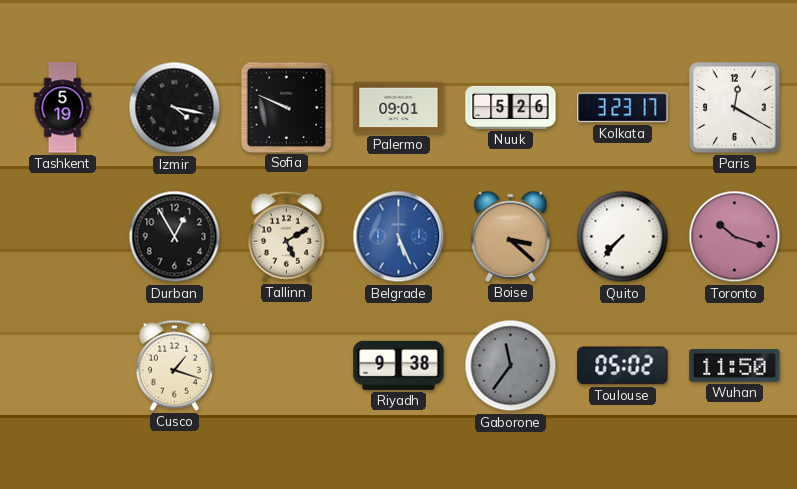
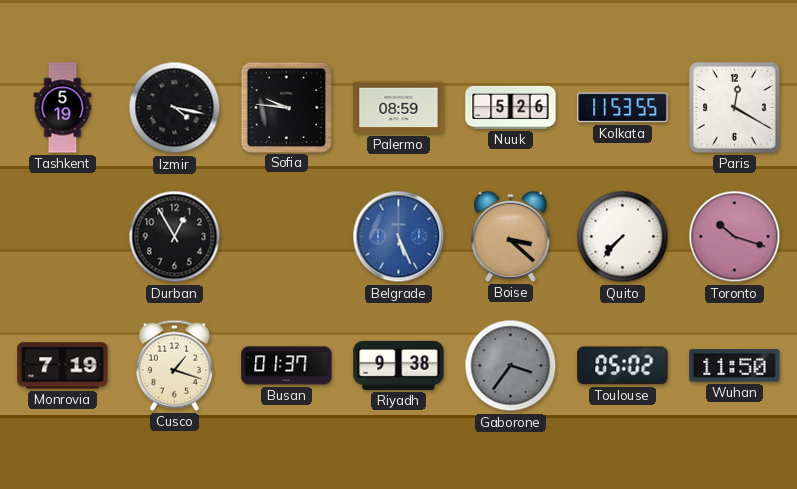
Sofia: 9:49 -> 9:46
Palermo: 09:01 -> 08:59
Kolkata: 3:23 -> 11:53
Tallinn: 5:10 -> none
Monrovia: none -> 7:19
Busan: none -> 01:37
Gaborone: 11:36 -> 3:36
